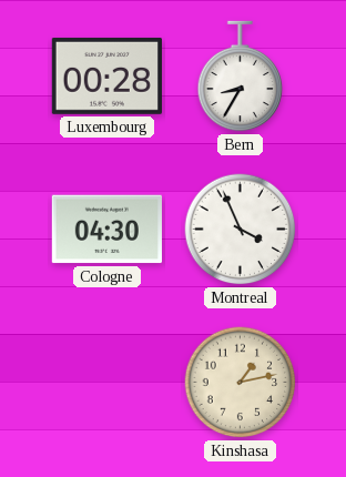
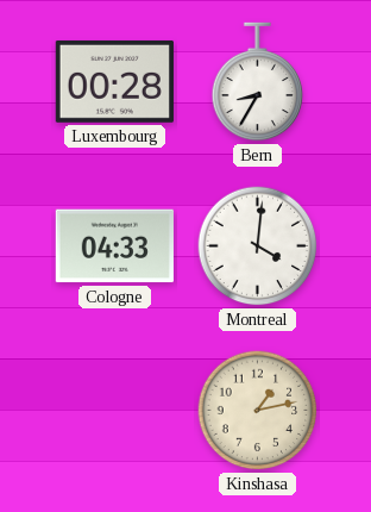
Cologne: 04:30 -> 04:33
Montreal: 3:56 -> 4:01
